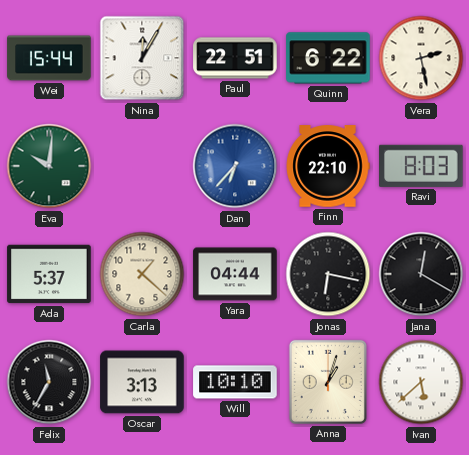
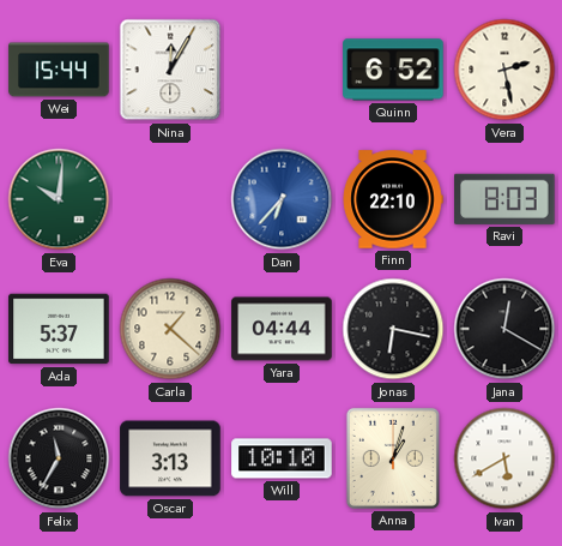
Paul: 22:51 -> none
Quinn: 6:22 -> 6:52
Ivan: 5:38 -> 5:40
